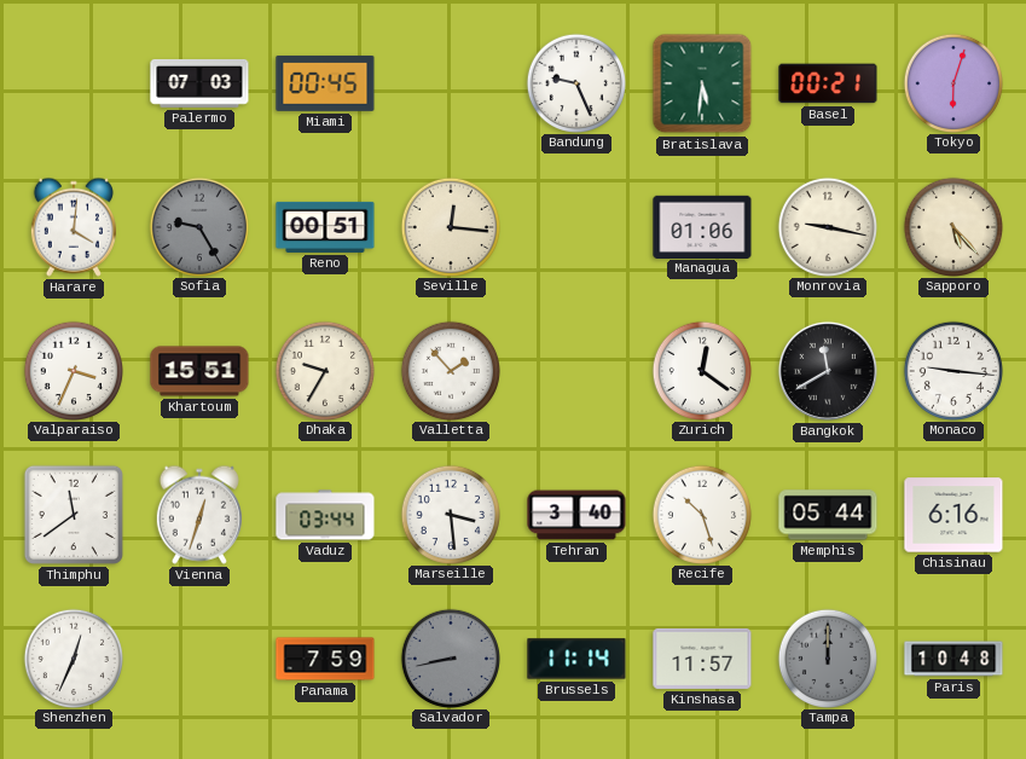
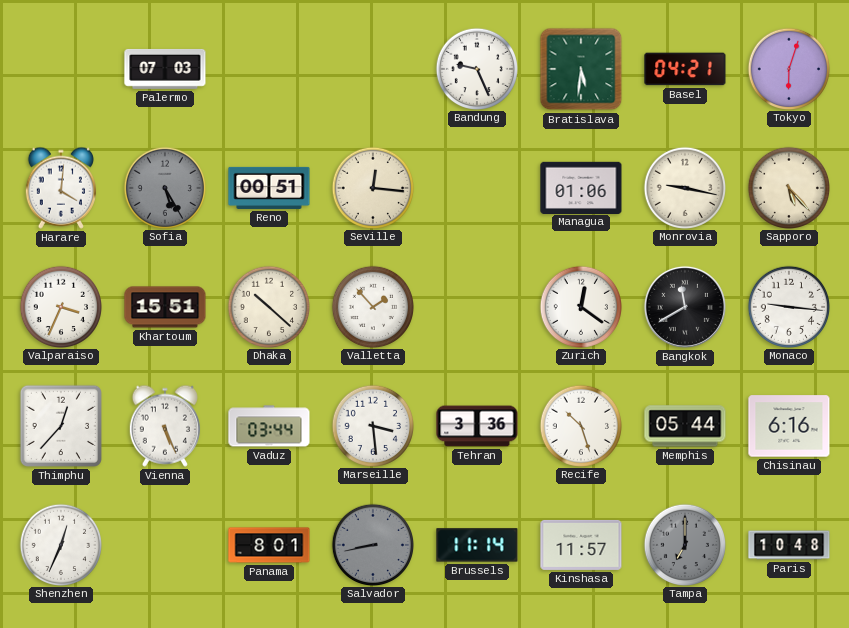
Miami: 00:45 -> none
Basel: 00:21 -> 04:21
Sofia: 9:25 -> 5:25
Dhaka: 9:35 -> 10:22
Thimphu: 11:39 -> 12:37
Vienna: 12:33 -> 5:26
Tehran: 3:40 -> 3:36
Panama: 7:59 -> 8:01
Tampa: 12:00 -> 7:00
